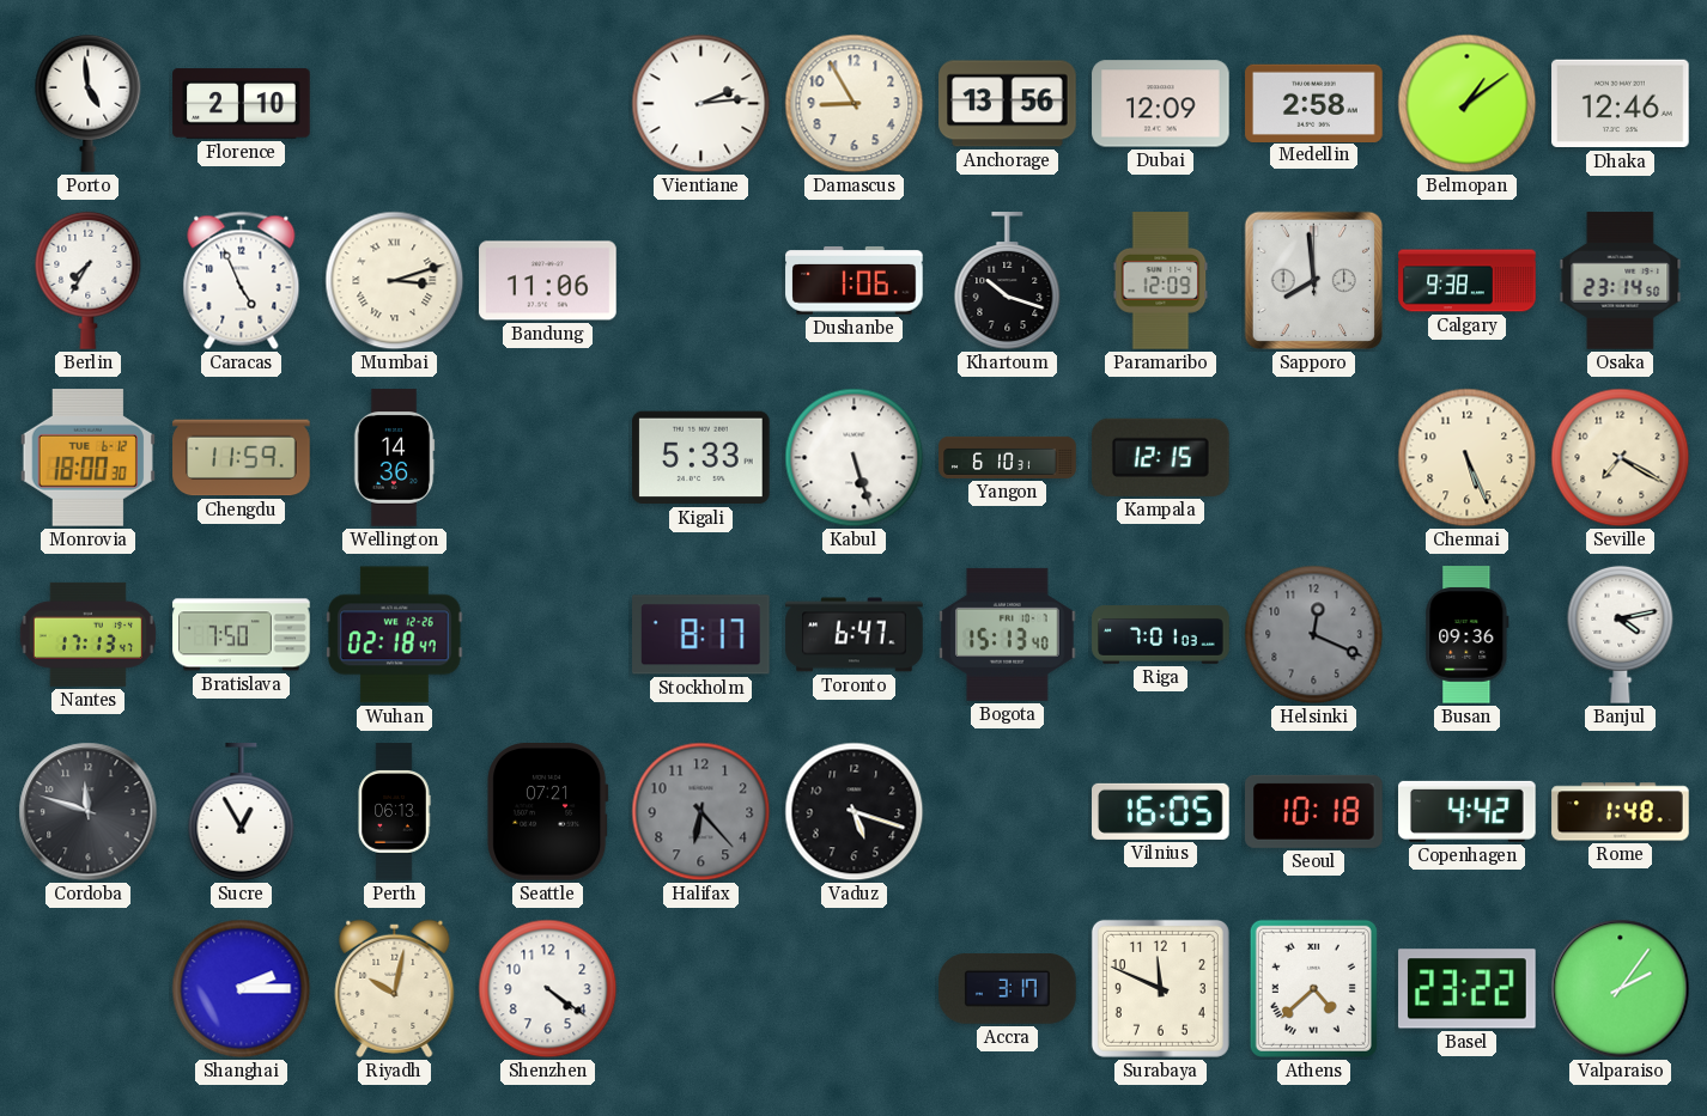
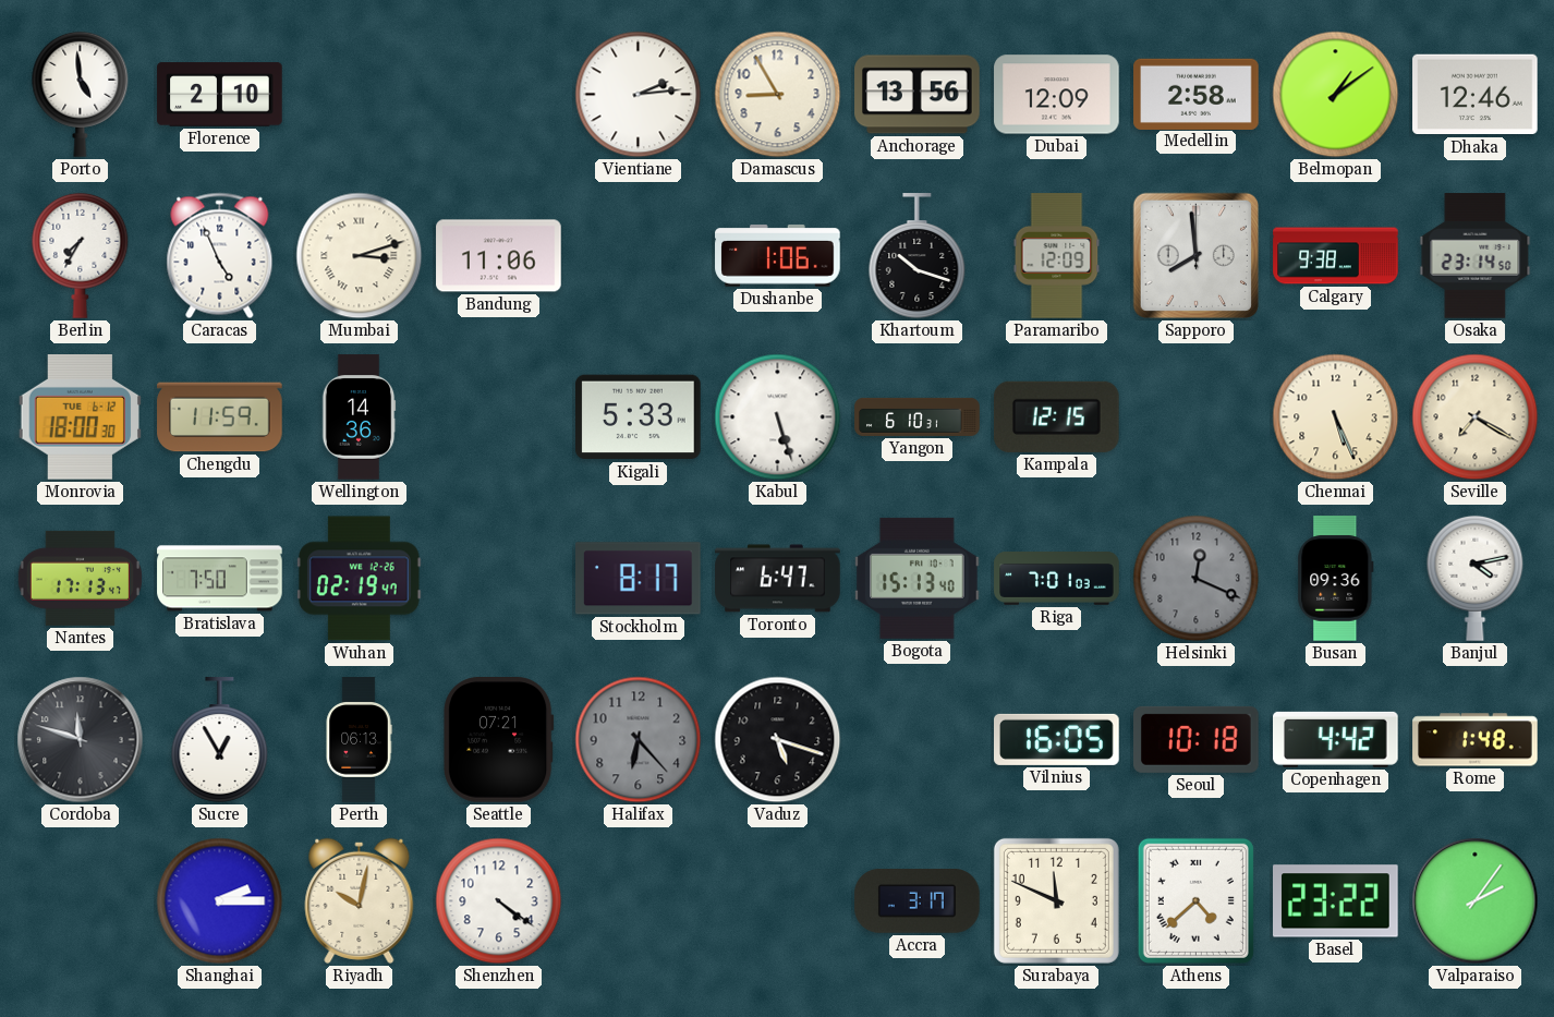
Wuhan: 02:18 -> 02:19
